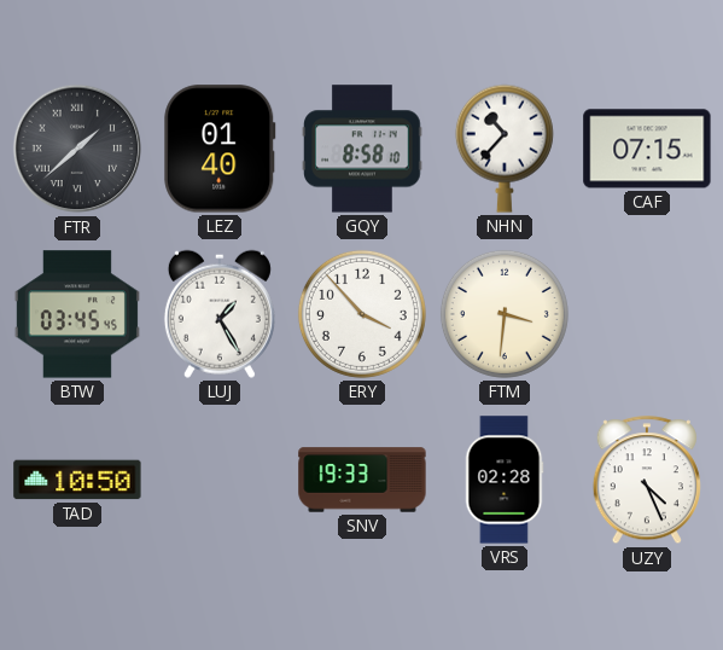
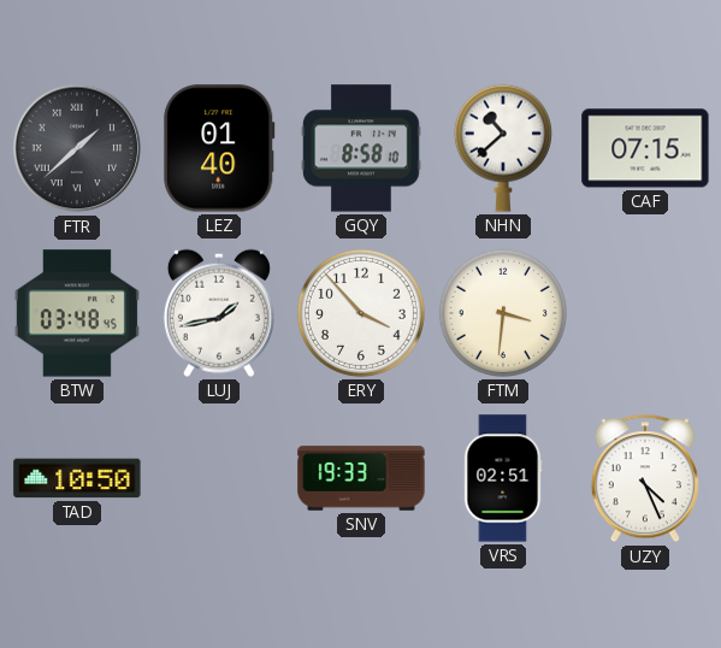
NHN: 10:37 -> 10:38
BTW: 03:45 -> 03:48
LUJ: 1:25 -> 1:43
VRS: 02:28 -> 02:51
